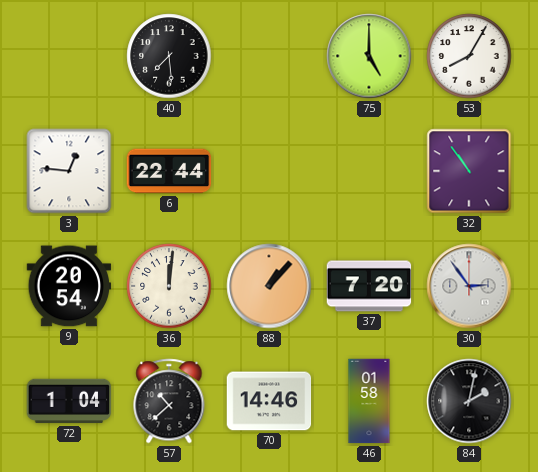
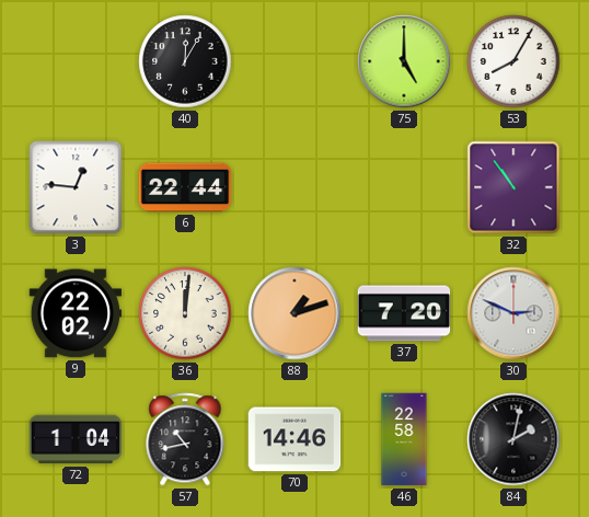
40: 7:29 -> 12:05
9: 20:54 -> 22:02
88: 1:07 -> 1:12
30: 2:54 -> 2:49
57: 10:38 -> 10:43
46: 01:58 -> 22:58
